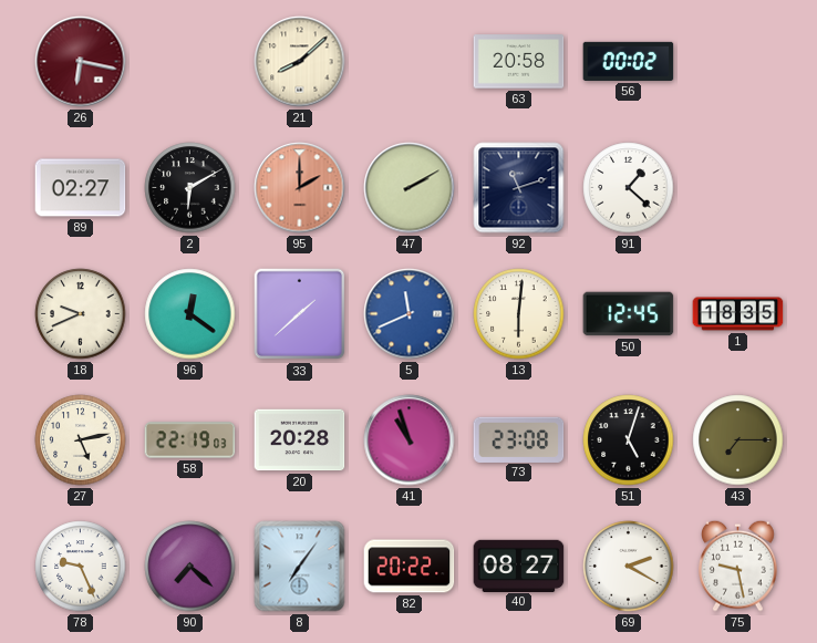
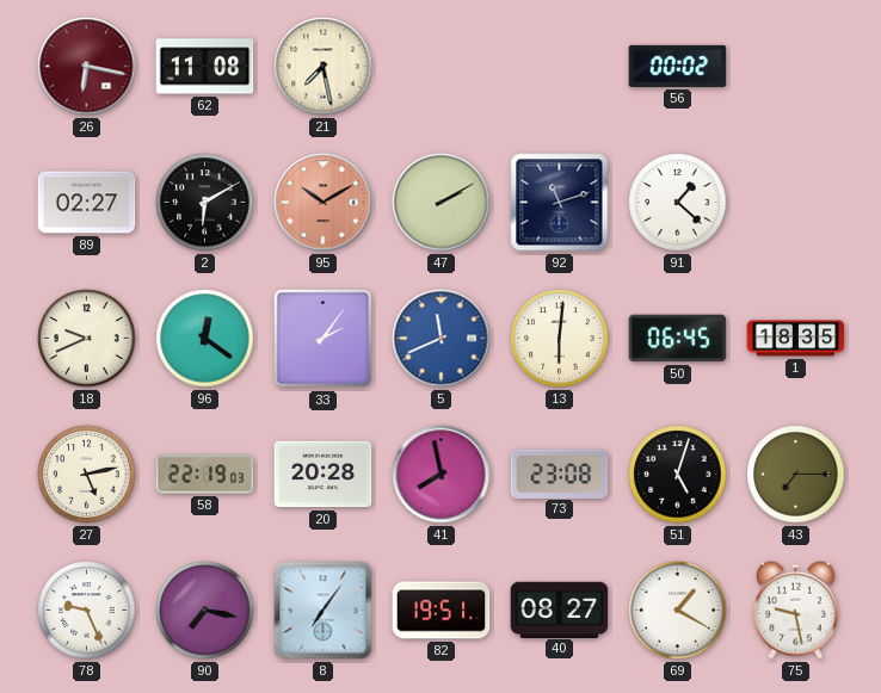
62: none -> 11:08
21: 8:08 -> 7:28
63: 20:58 -> none
95: 2:00 -> 10:10
33: 1:38 -> 2:06
50: 12:45 -> 06:45
41: 10:57 -> 7:58
90: 7:22 -> 7:17
82: 20:22 -> 19:51
69: 2:20 -> 1:20
